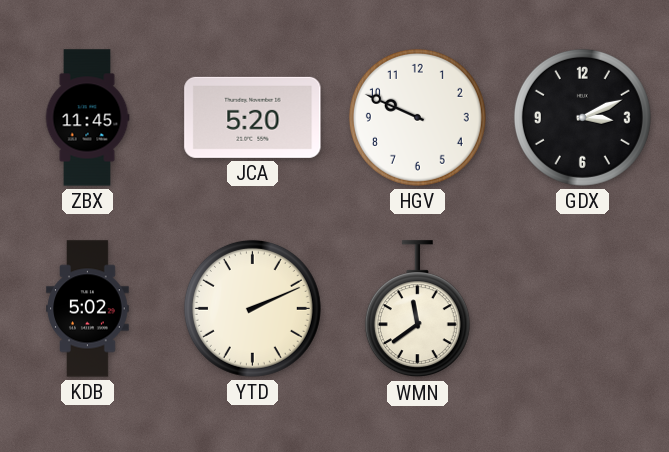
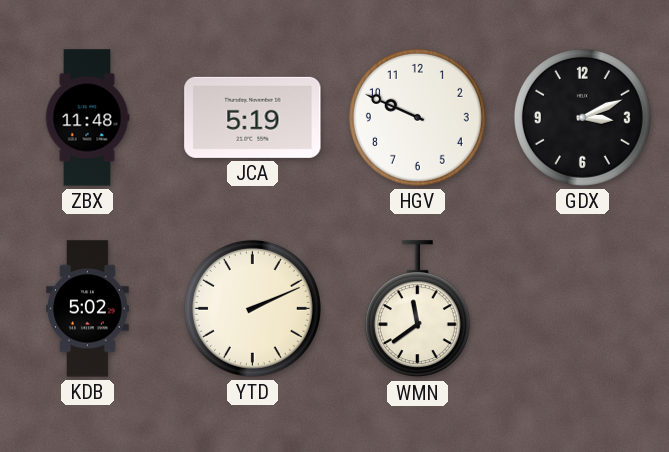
ZBX: 11:45 -> 11:48
JCA: 5:20 -> 5:19
